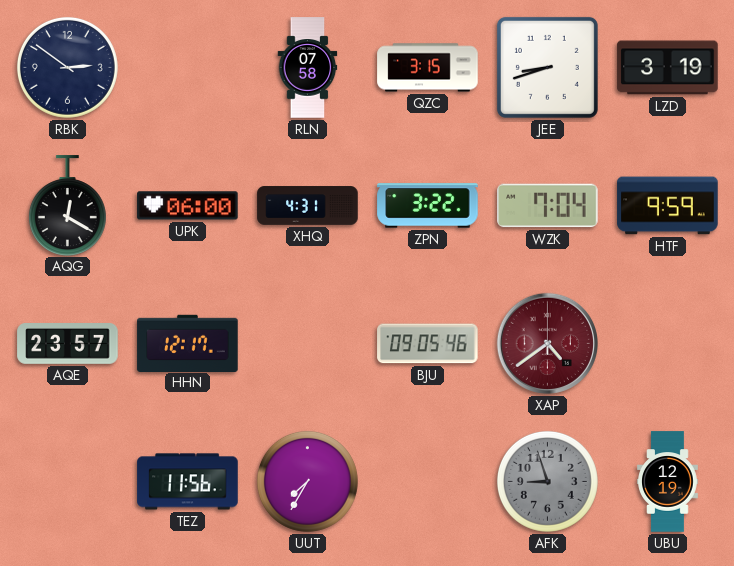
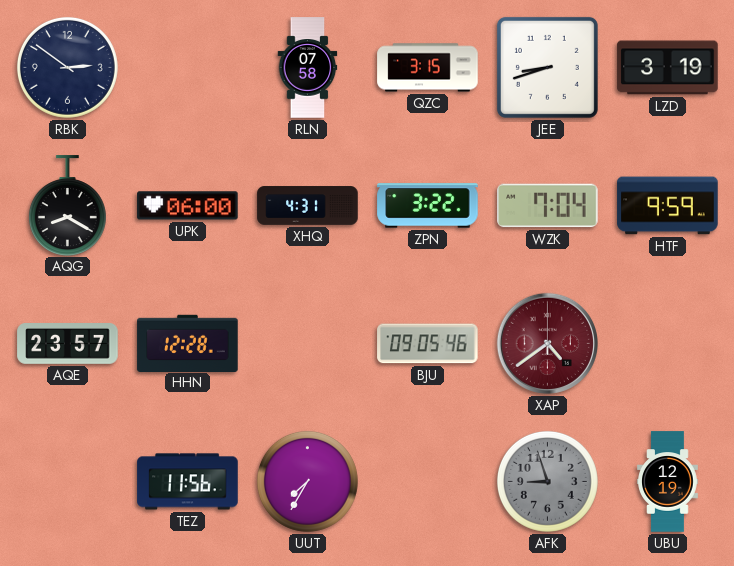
AQG: 12:20 -> 8:20
HHN: 12:17 -> 12:28
